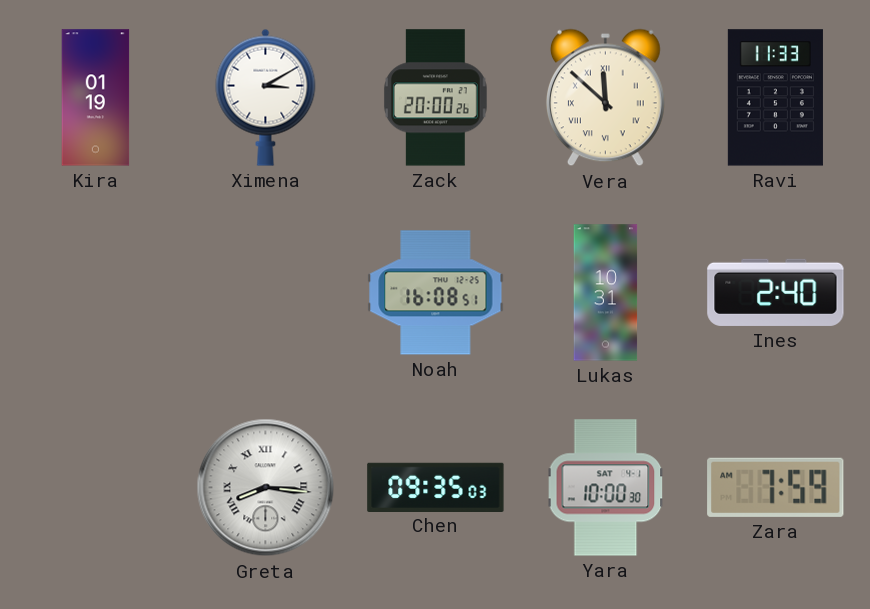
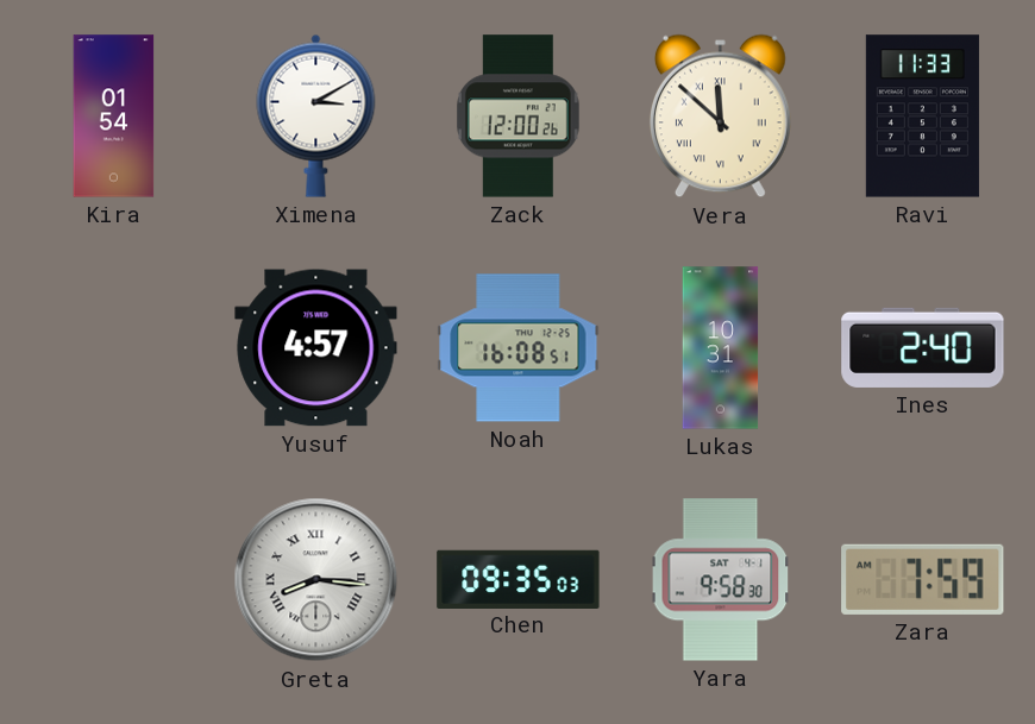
Kira: 01:19 -> 01:54
Zack: 20:00 -> 12:00
Yusuf: none -> 4:57
Yara: 10:00 -> 9:58
